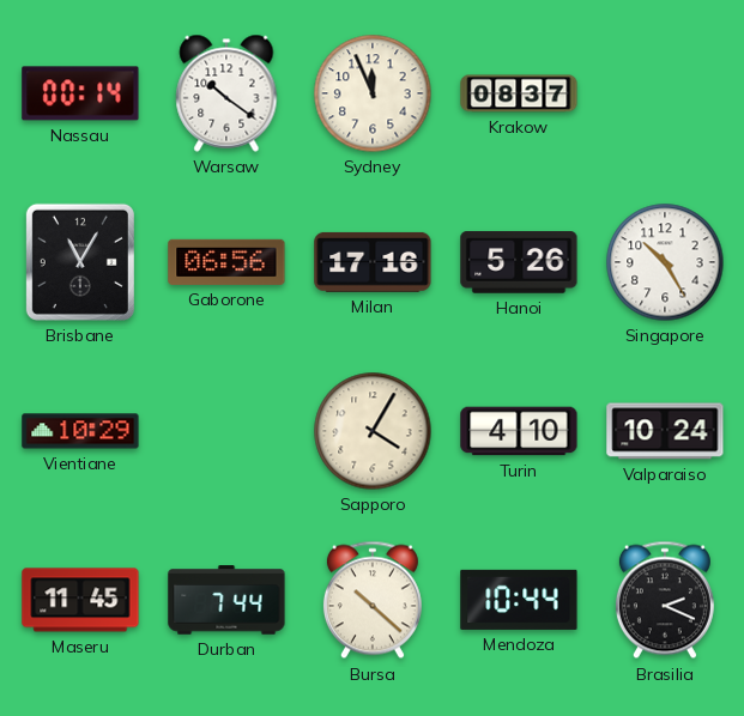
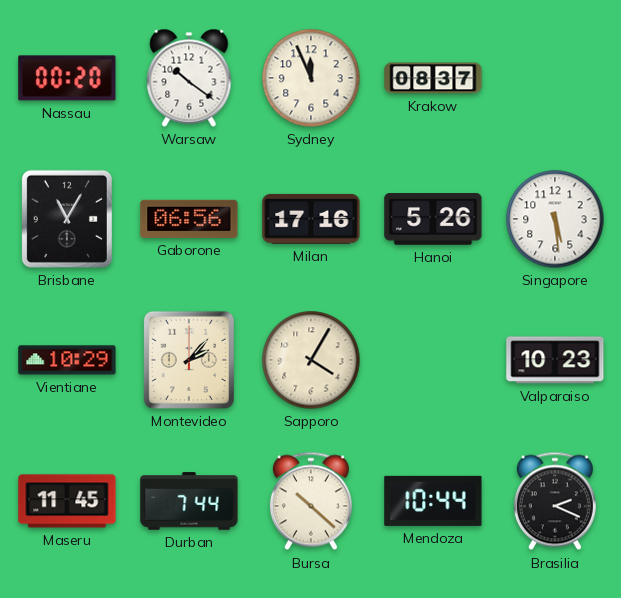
Nassau: 00:14 -> 00:20
Singapore: 10:25 -> 5:29
Montevideo: none -> 2:07
Turin: 4:10 -> none
Valparaiso: 10:24 -> 10:23
